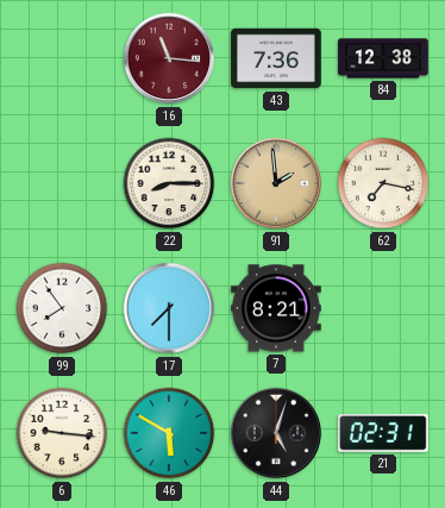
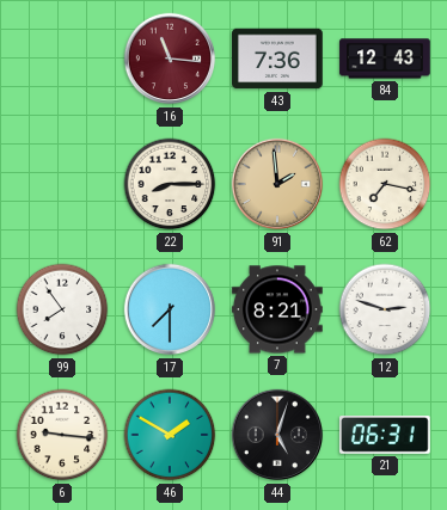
84: 12:38 -> 12:43
12: none -> 2:48
46: 5:50 -> 1:50
21: 02:31 -> 06:31
